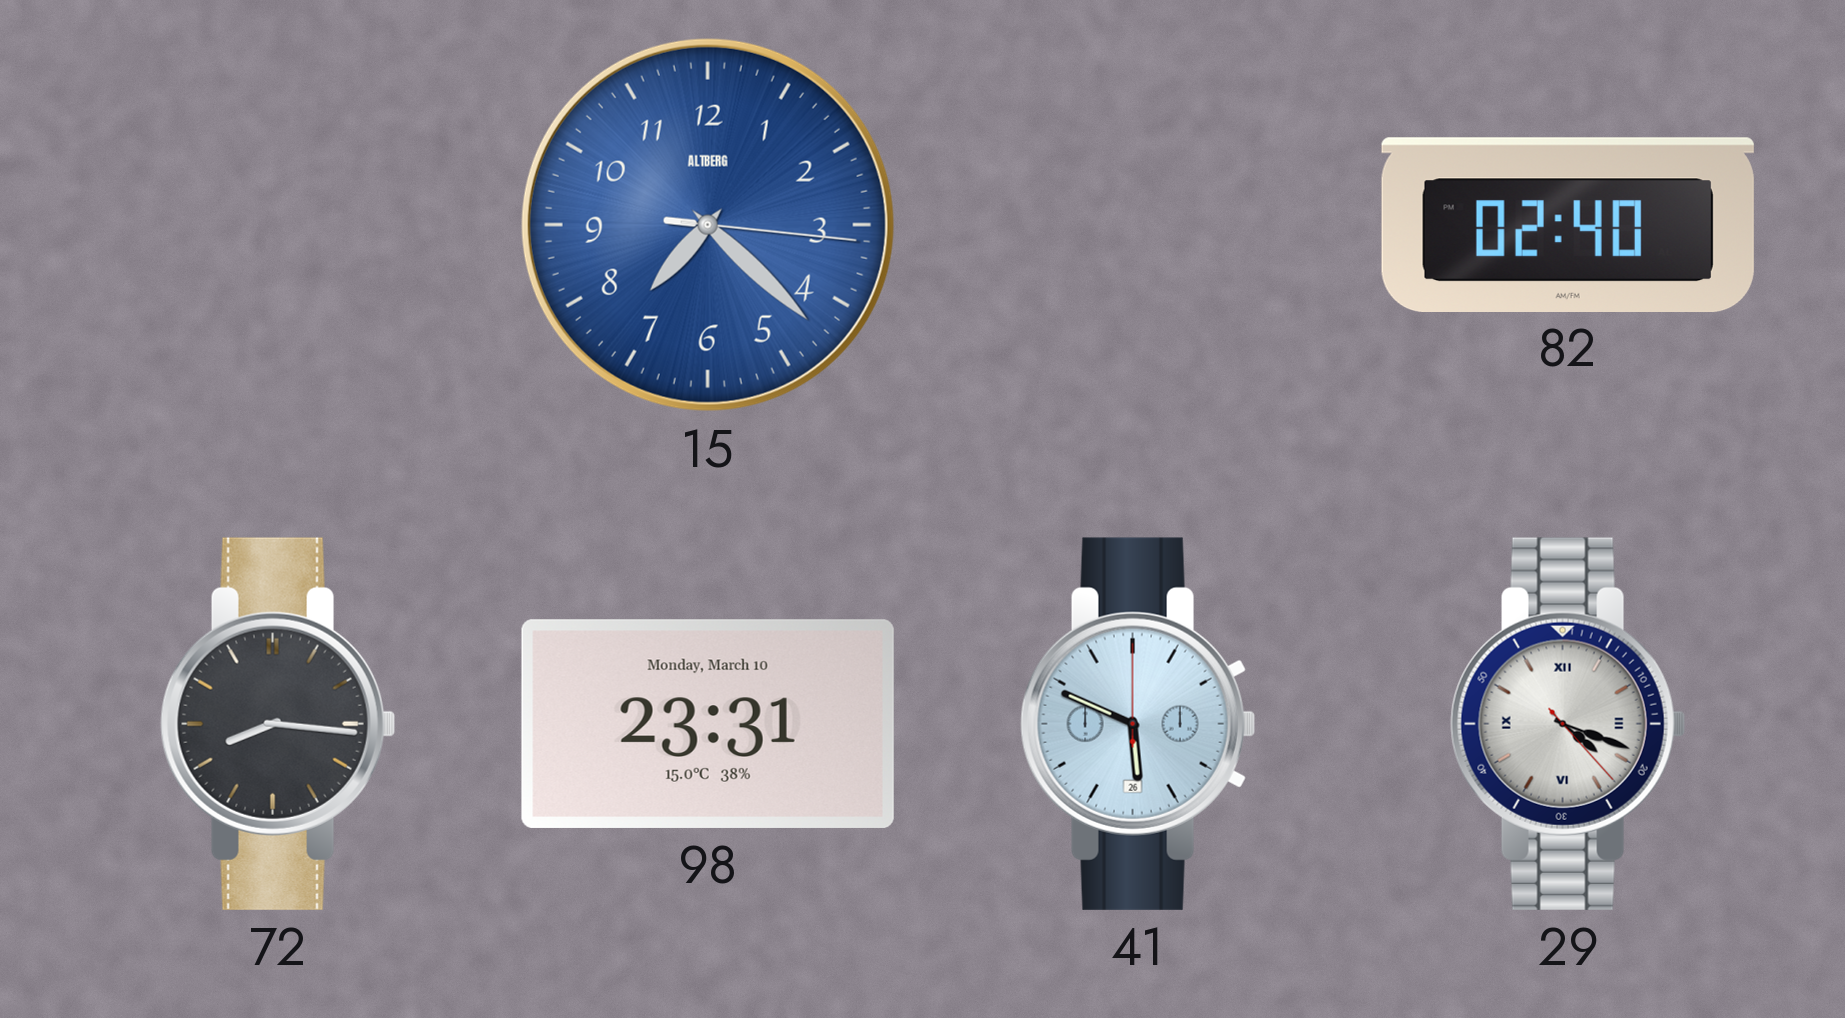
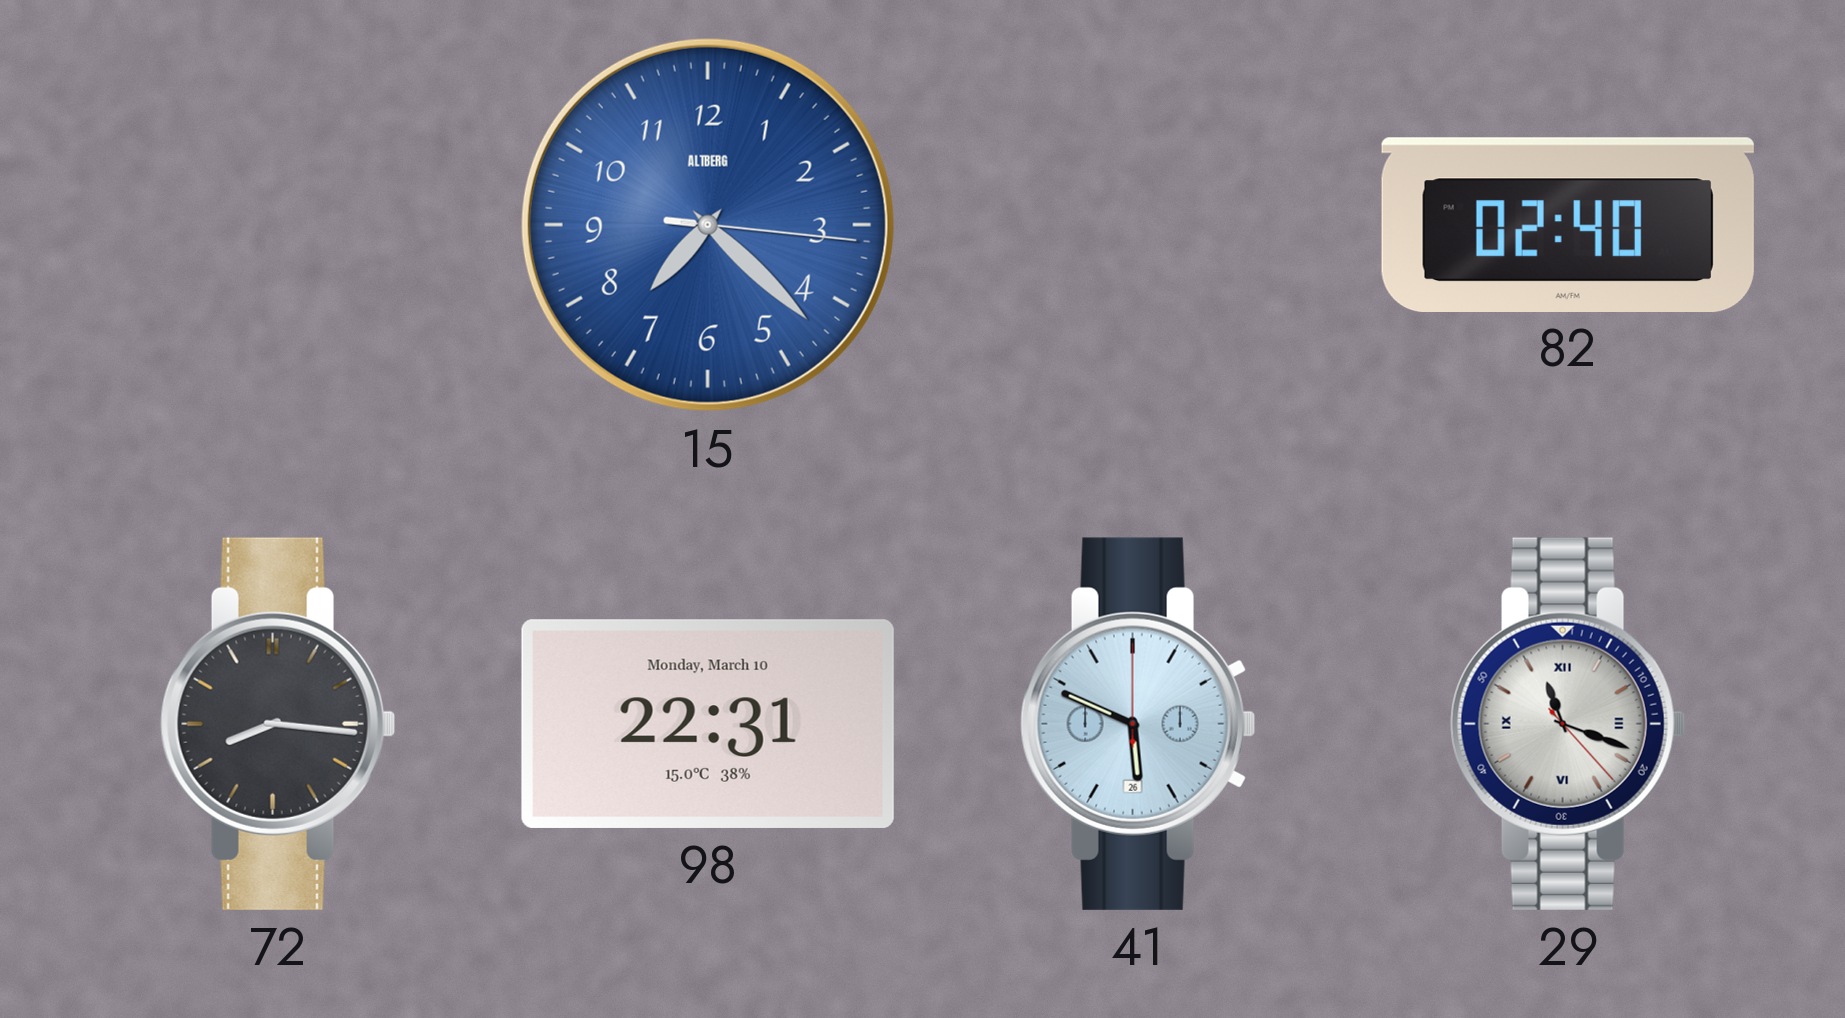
98: 23:31 -> 22:31
29: 4:18 -> 11:18
